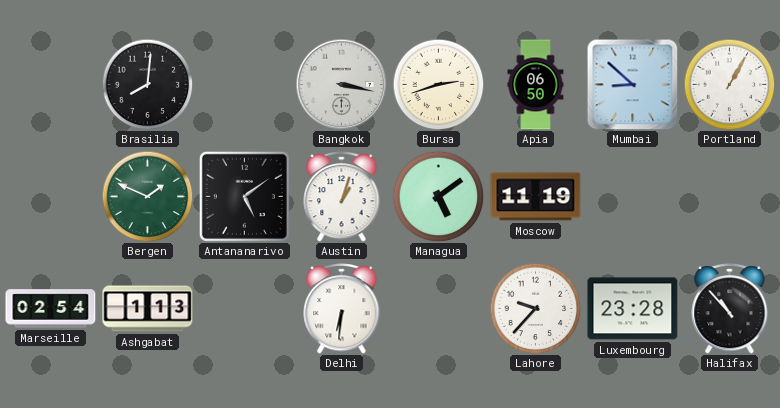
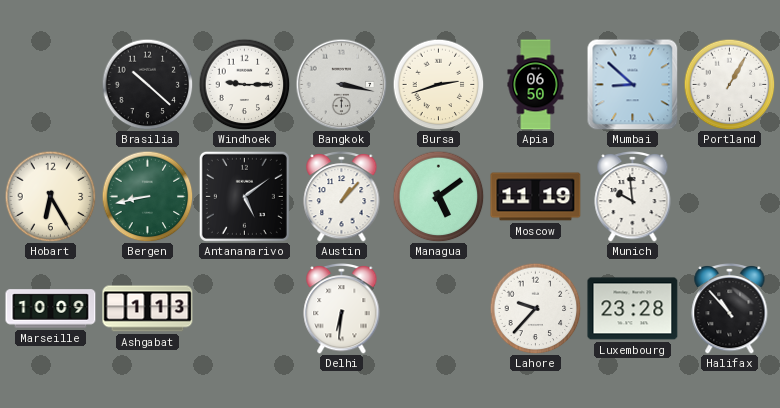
Brasilia: 8:01 -> 10:22
Windhoek: none -> 9:15
Hobart: none -> 6:25
Bergen: 1:49 -> 8:43
Austin: 1:03 -> 1:07
Munich: none -> 9:59
Marseille: 02:54 -> 10:09
